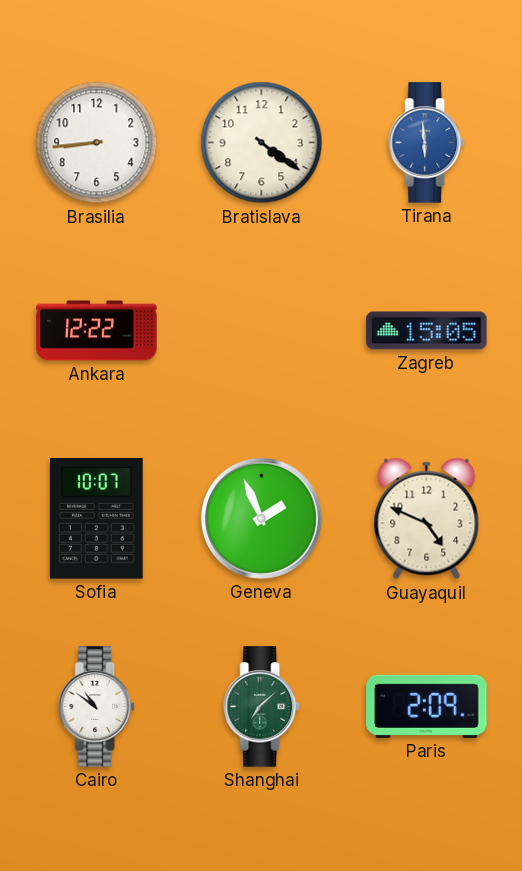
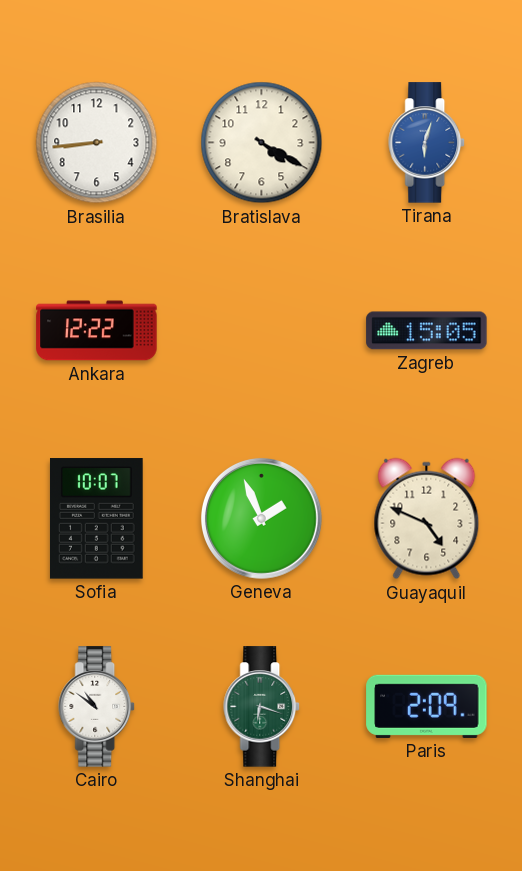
Bratislava: 4:21 -> 4:20
Tirana: 5:59 -> 6:03
Shanghai: 7:08 -> 6:18
